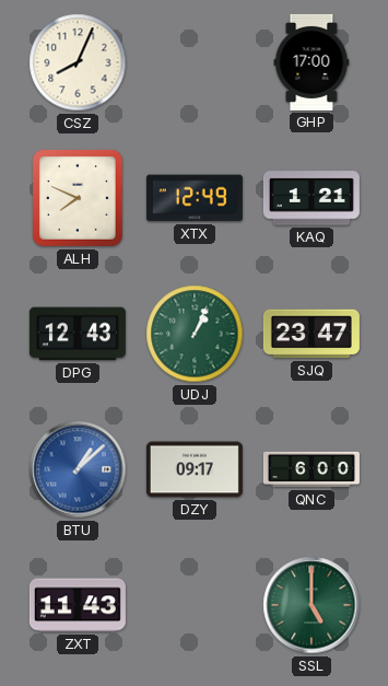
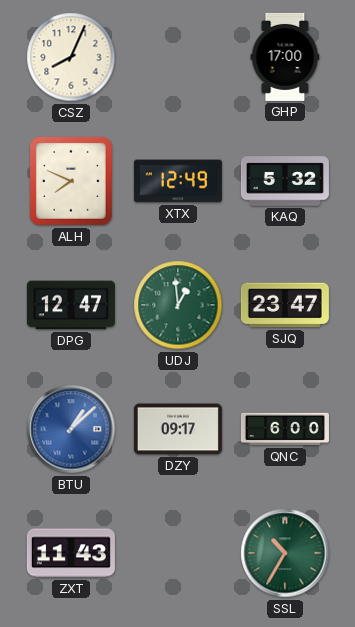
KAQ: 1:21 -> 5:32
DPG: 12:43 -> 12:47
UDJ: 1:04 -> 12:59
SSL: 5:00 -> 10:35
